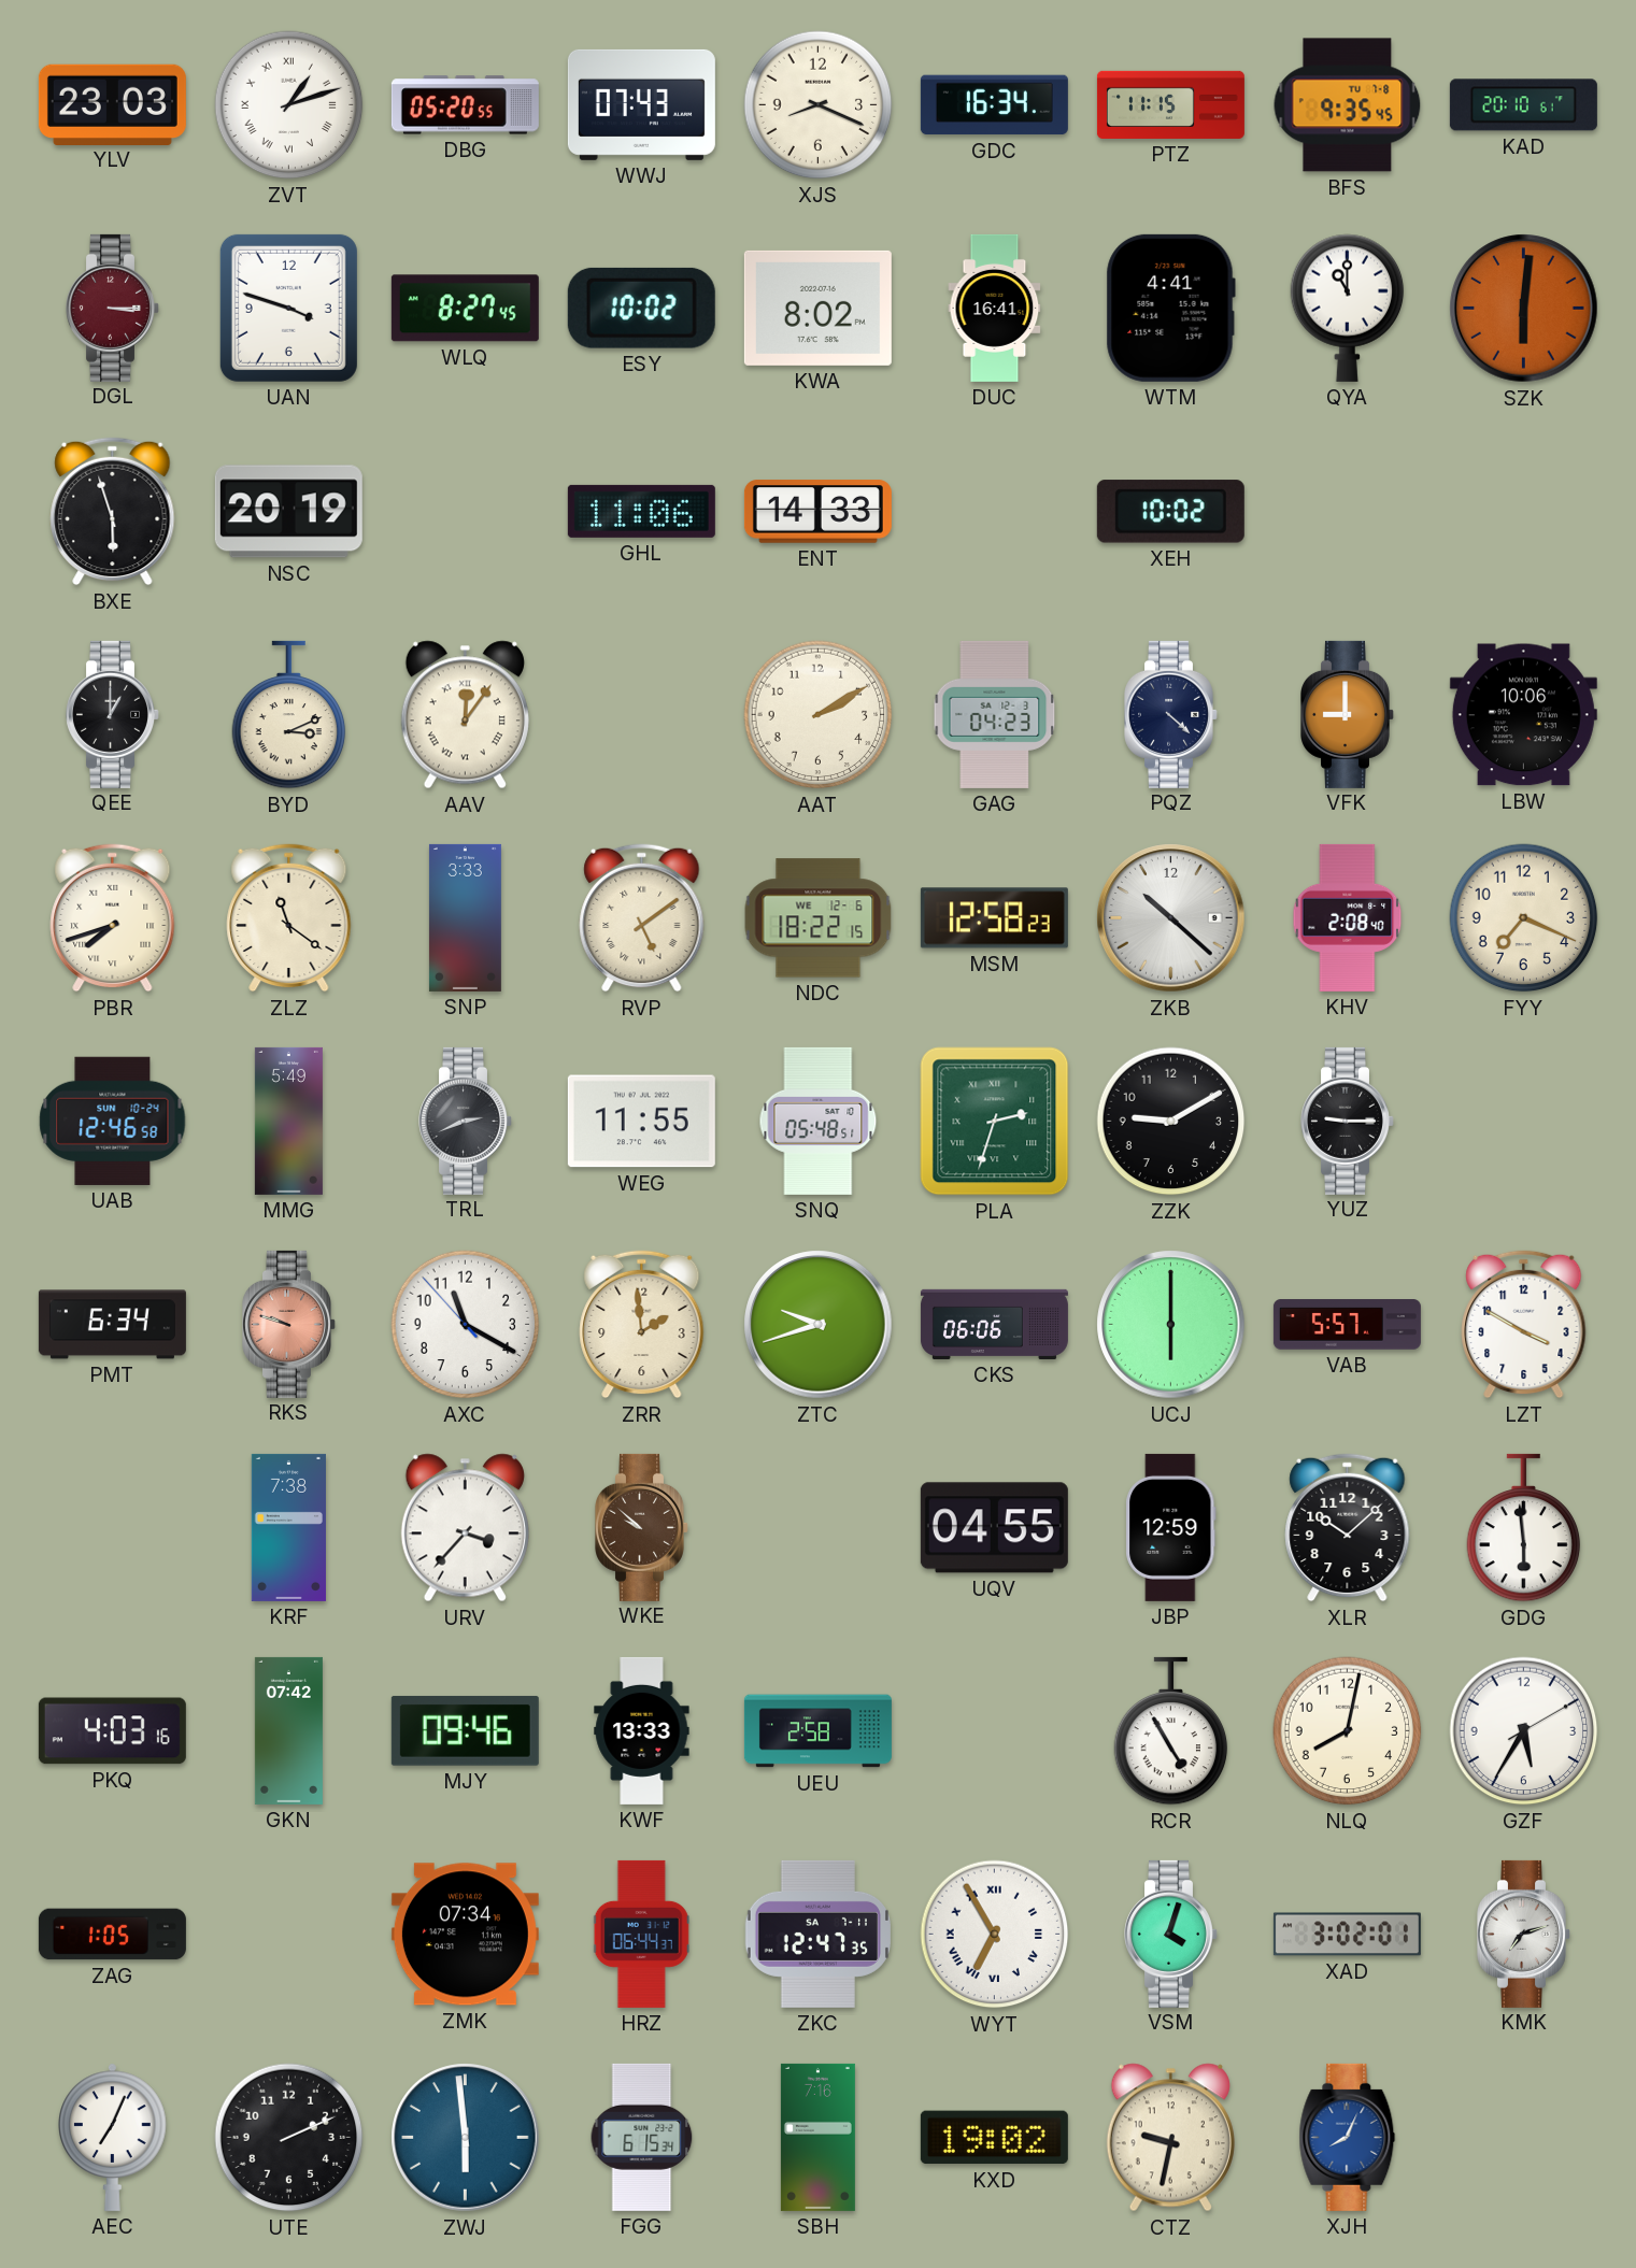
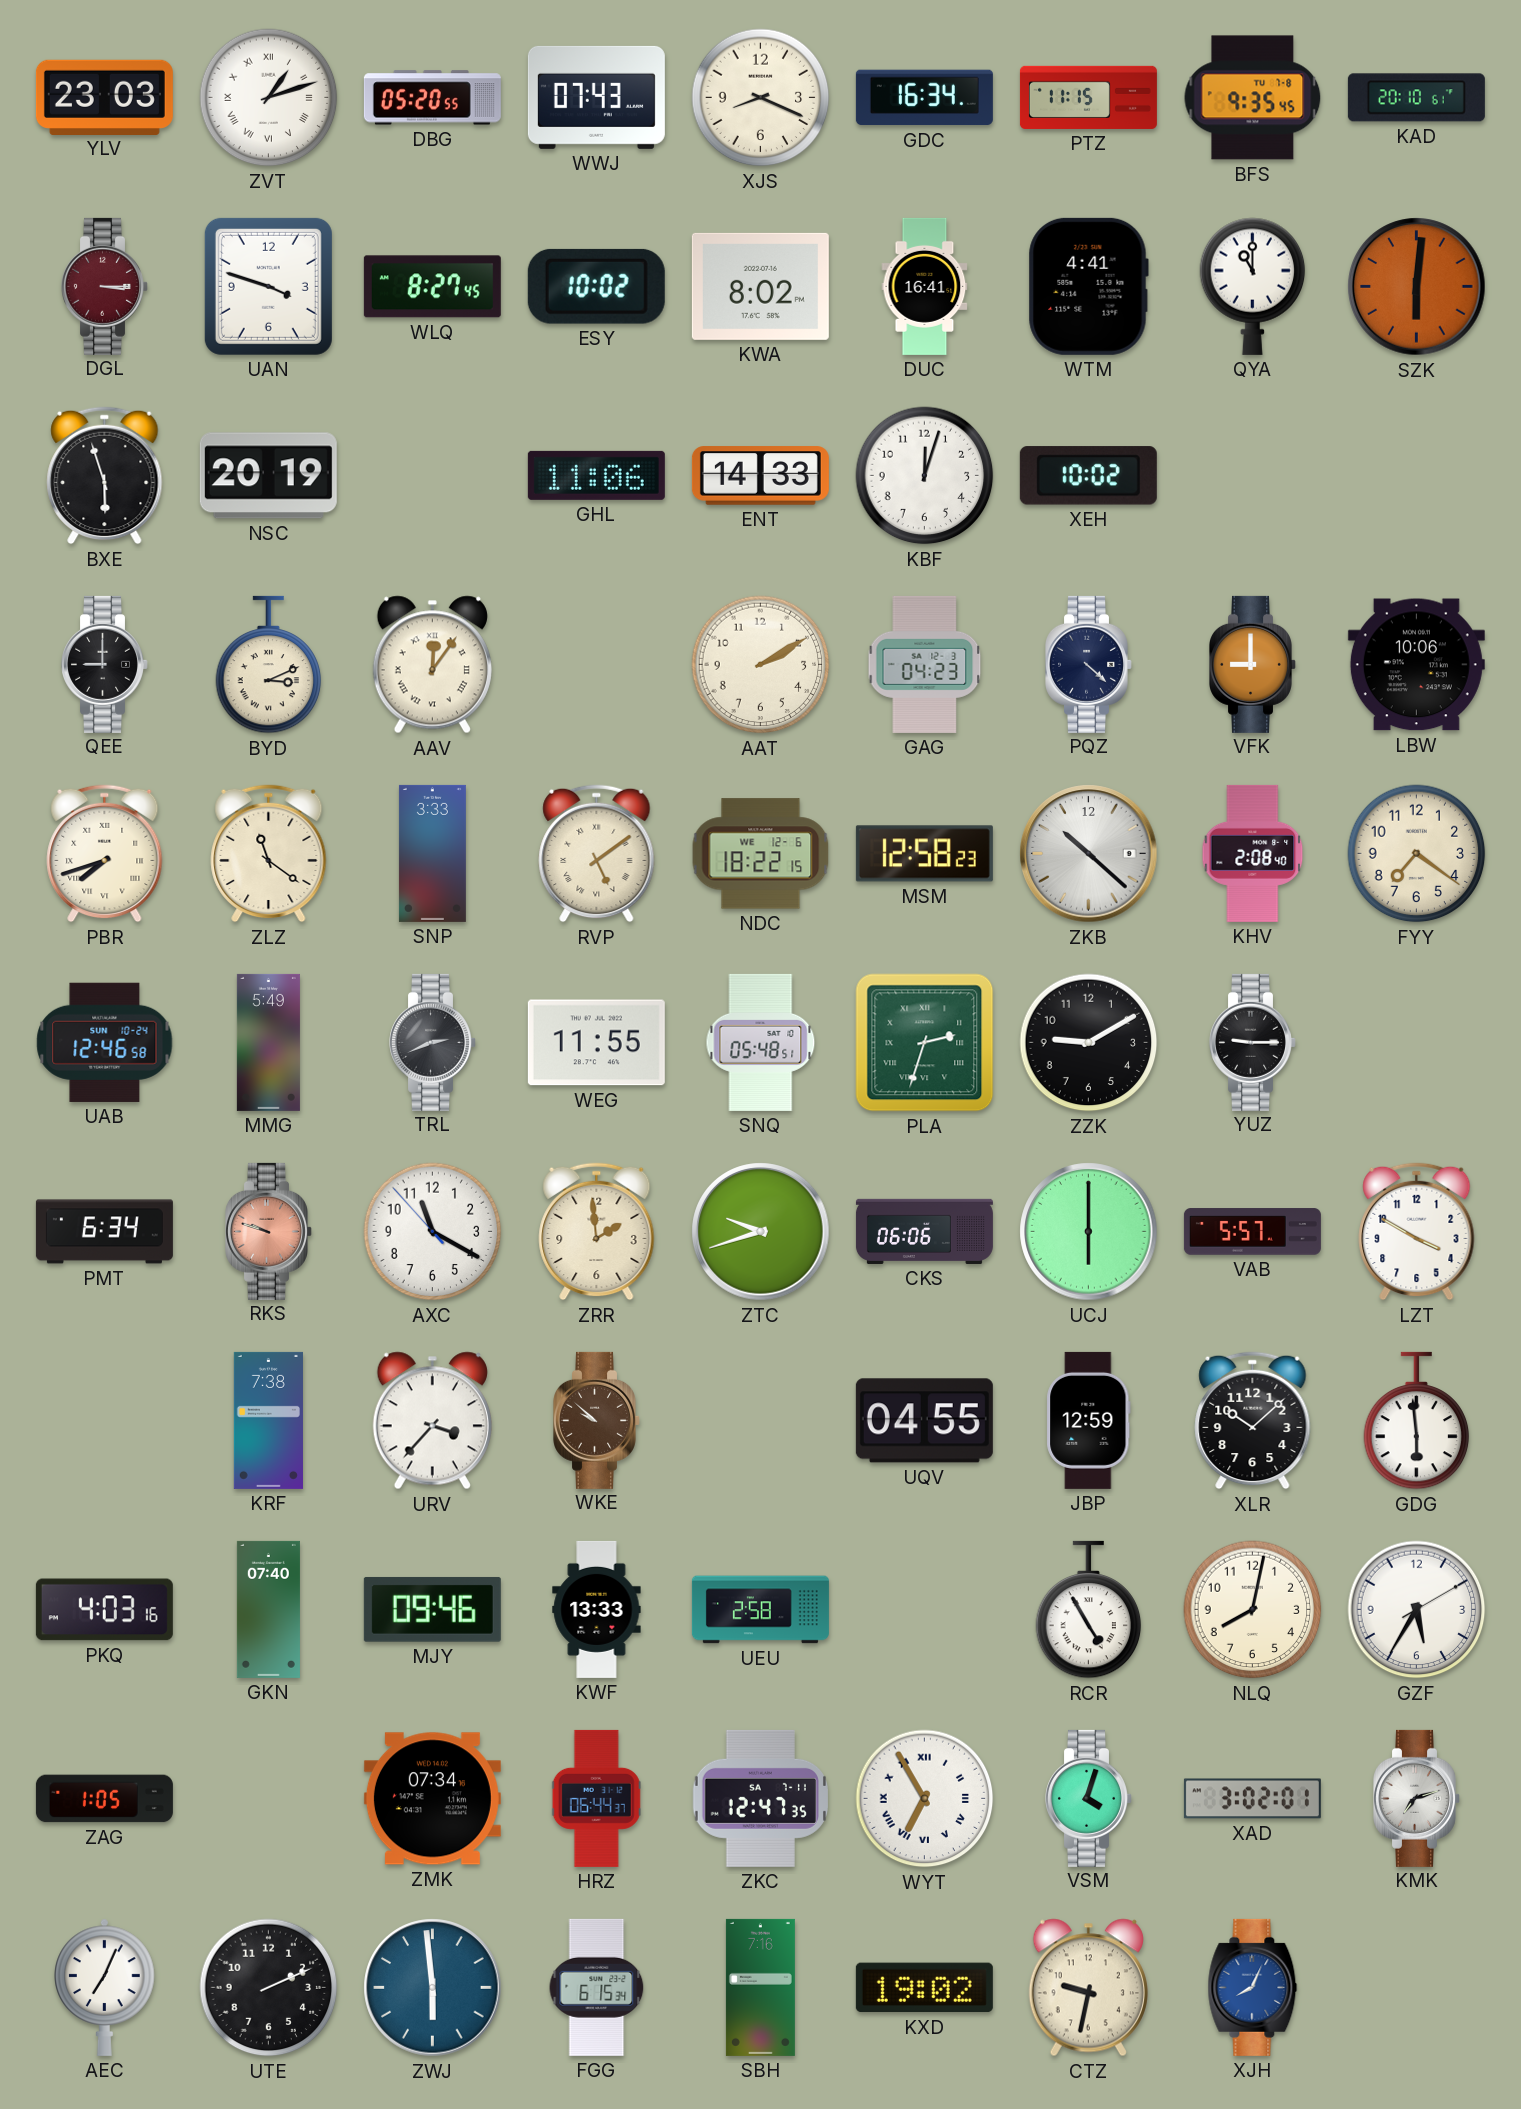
KBF: none -> 12:03
QEE: 1:00 -> 9:00
FYY: 7:19 -> 7:21
GKN: 07:42 -> 07:40
